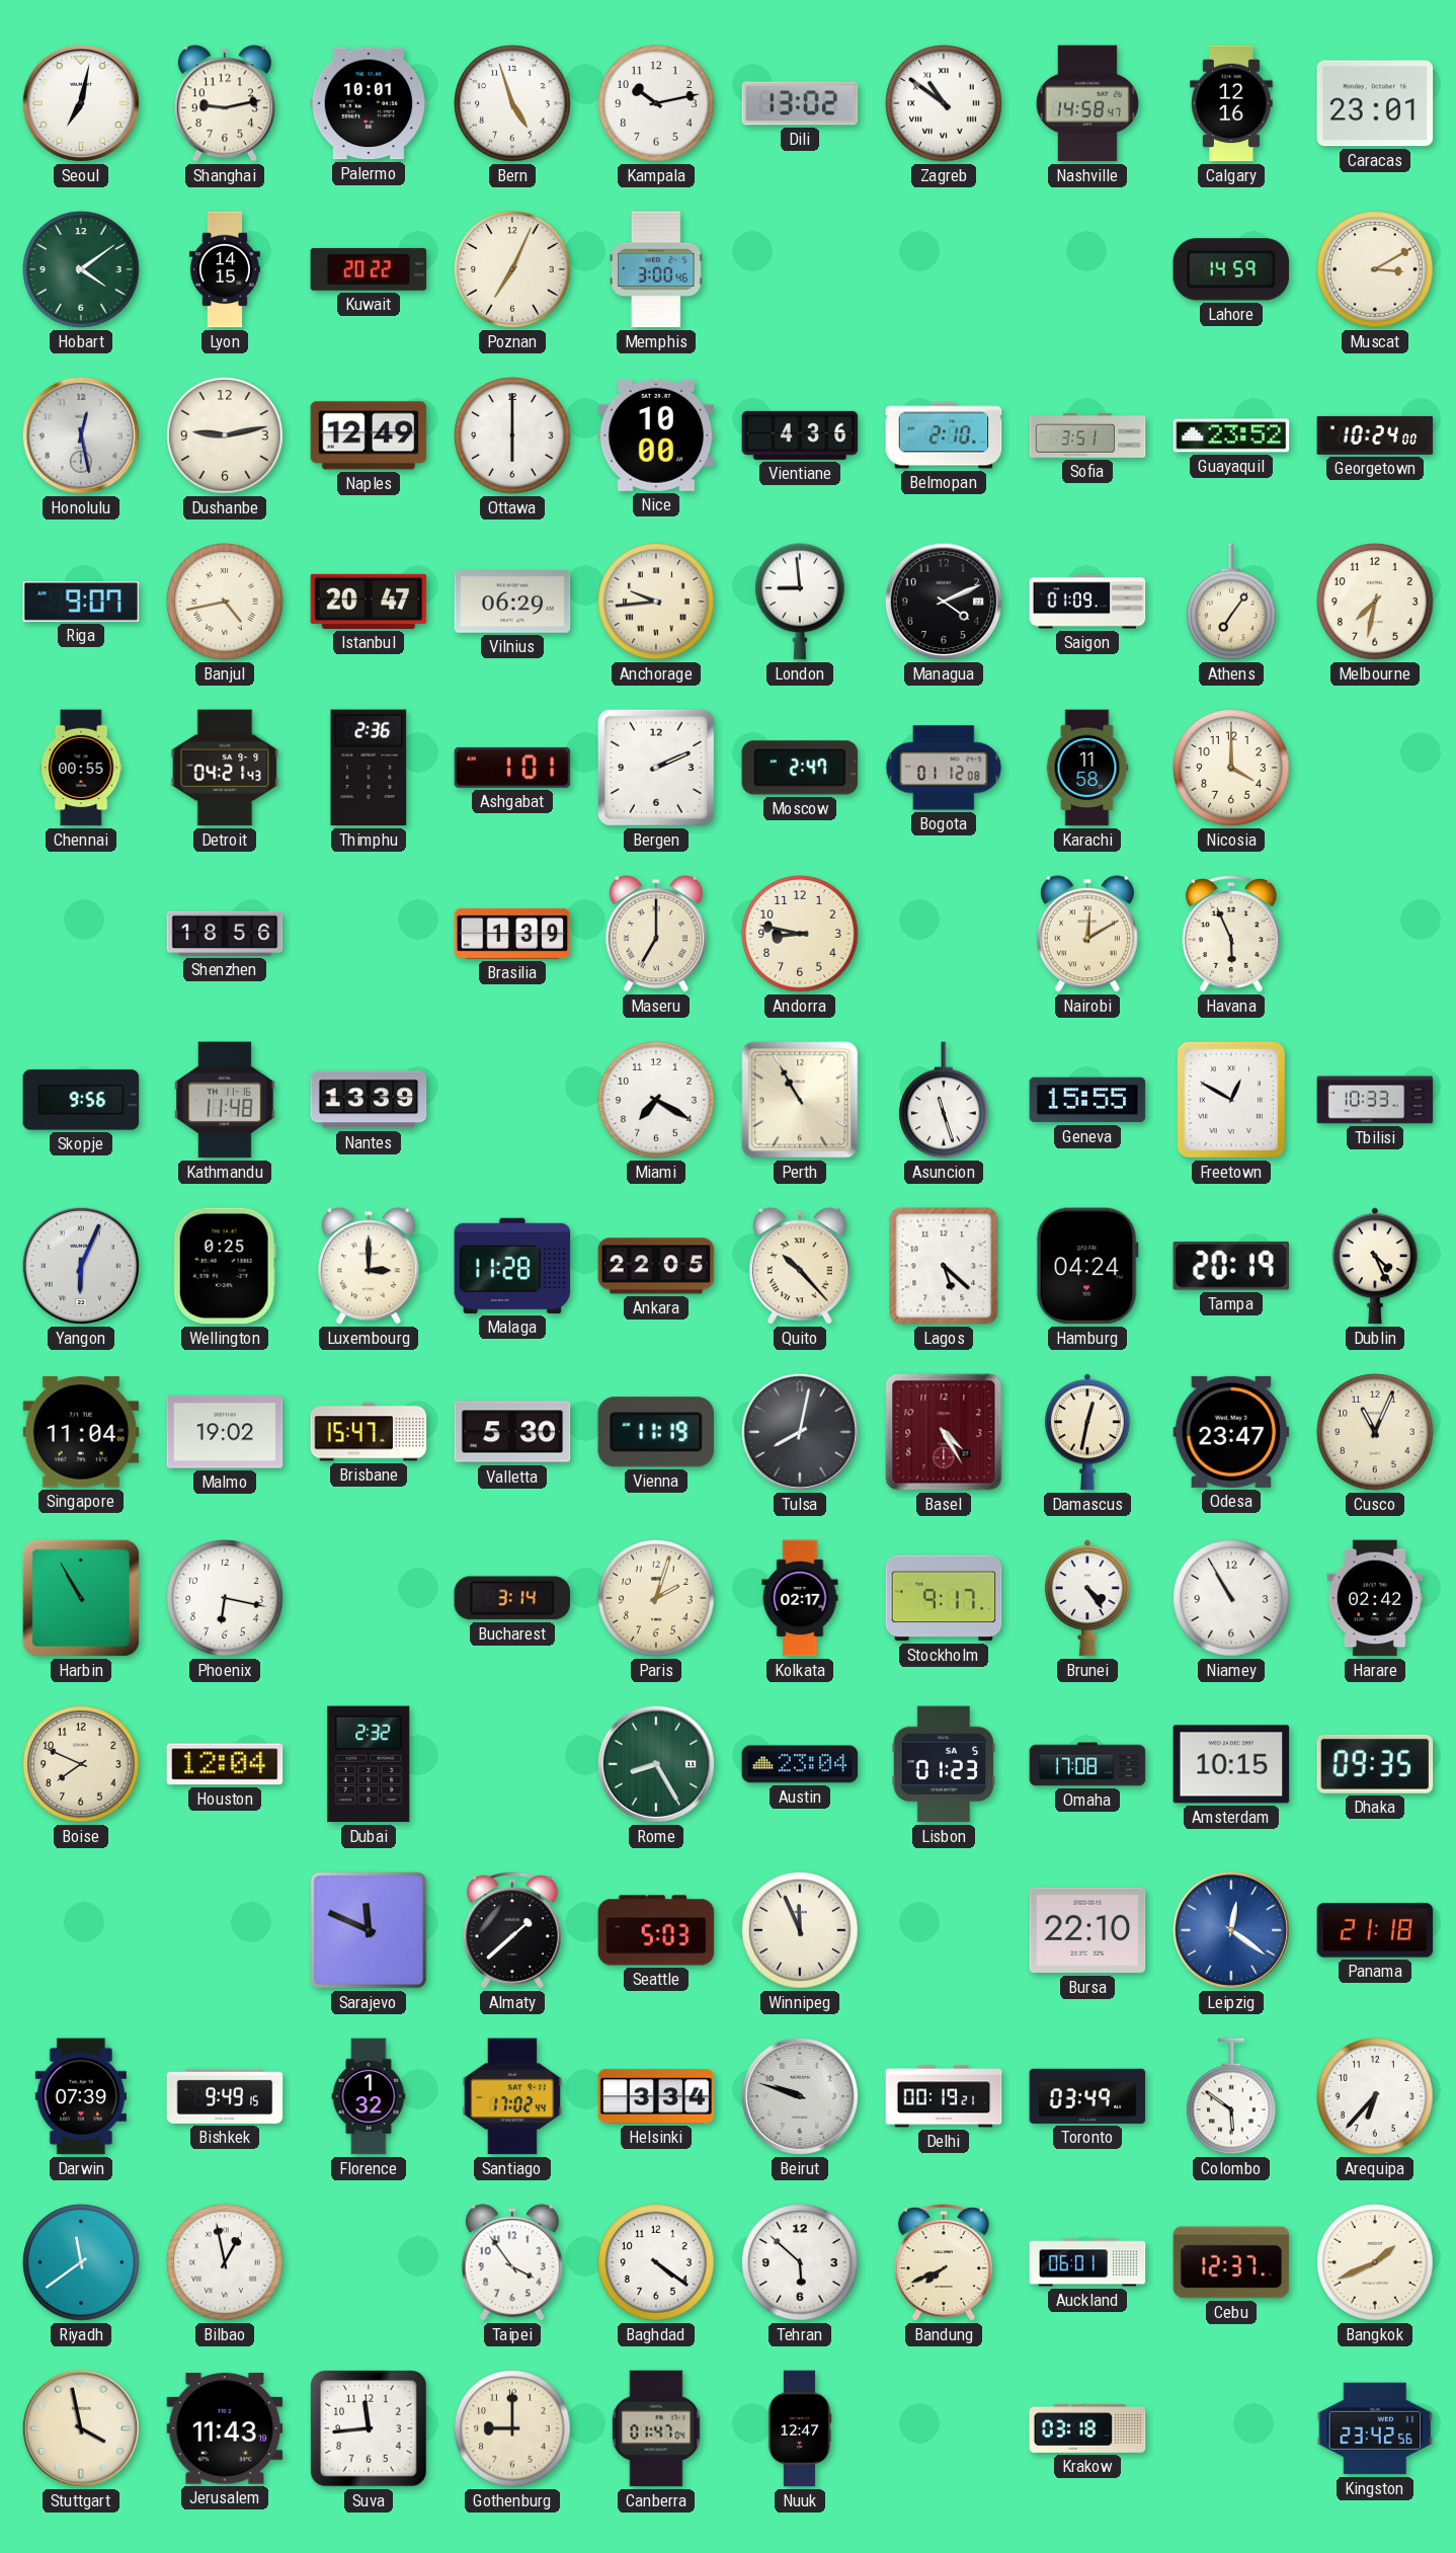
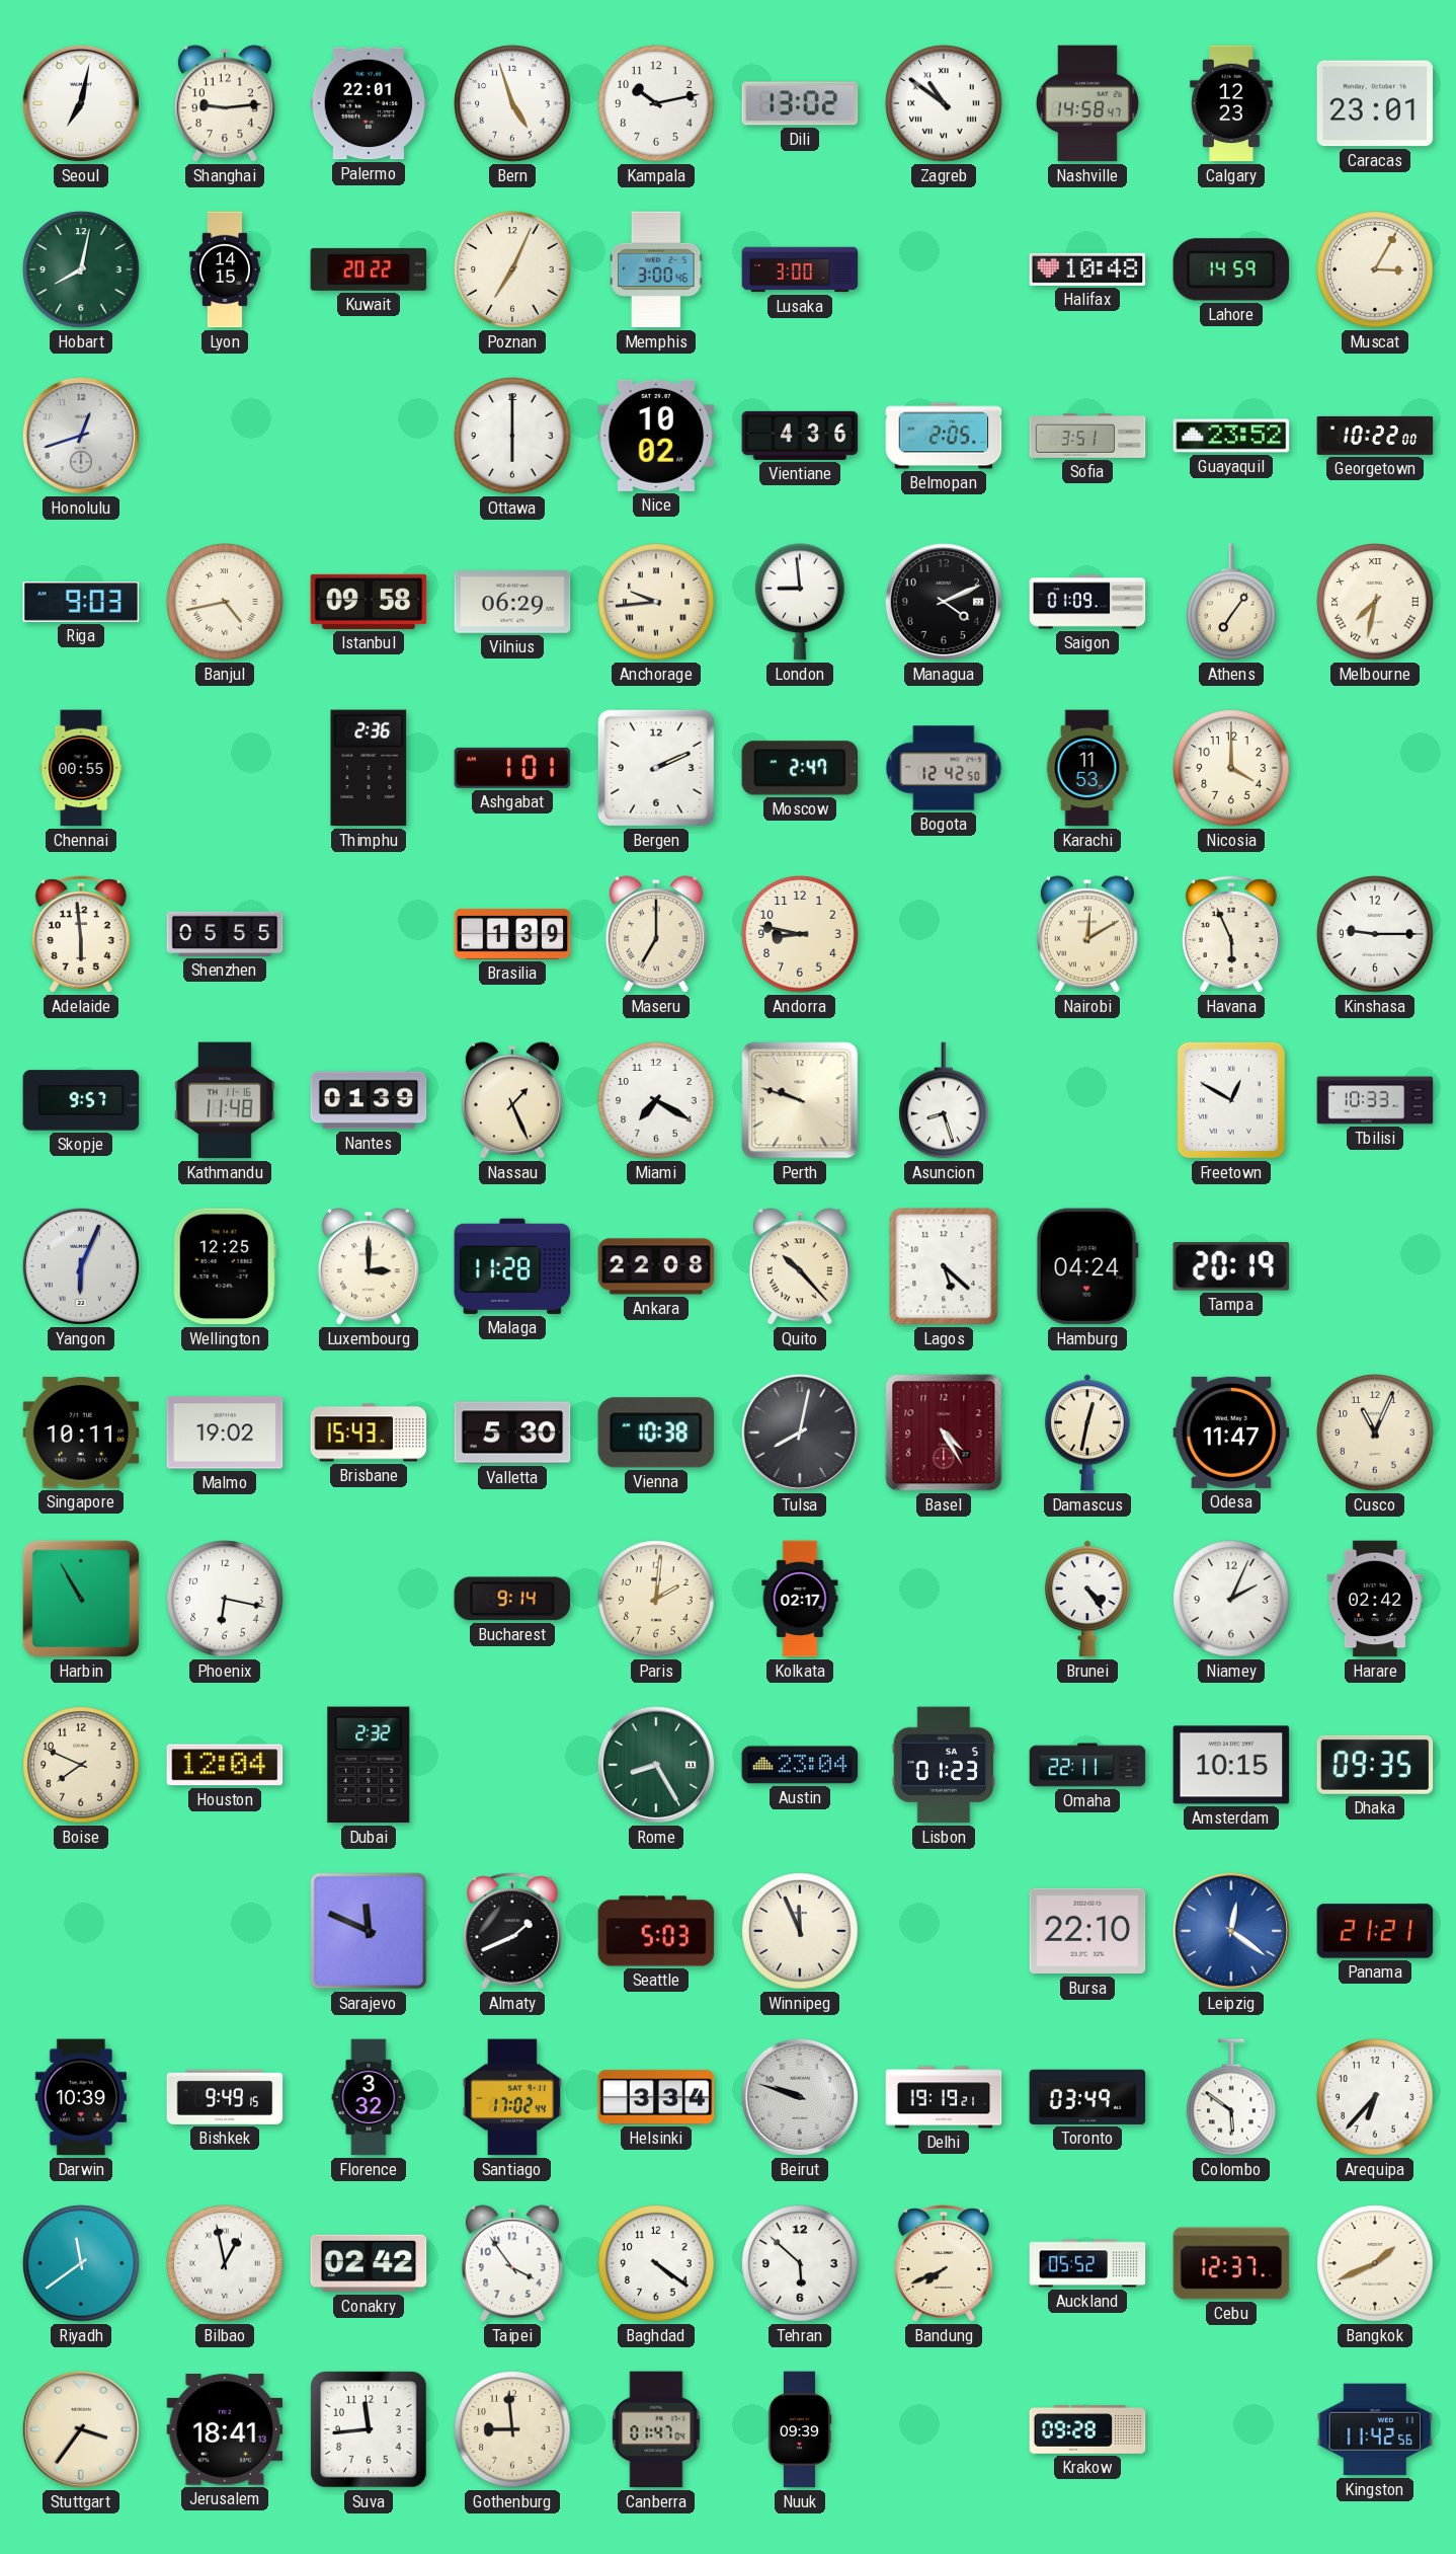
Shanghai: 9:13 -> 9:14
Palermo: 10:01 -> 22:01
Calgary: 12:16 -> 12:23
Hobart: 4:09 -> 8:02
Lusaka: none -> 3:00
Halifax: none -> 10:48
Muscat: 3:10 -> 3:05
Honolulu: 12:28 -> 12:42
Dushanbe: 9:13 -> none
Naples: 12:49 -> none
Nice: 10:00 -> 10:02
Belmopan: 2:10 -> 2:05
Georgetown: 10:24 -> 10:22
Riga: 9:07 -> 9:03
Istanbul: 20:47 -> 09:58
Melbourne numerals: Arabic -> Roman
Detroit: 04:21 -> none
Bogota: 01:12 -> 12:42
Karachi: 11:58 -> 11:53
Adelaide: none -> 5:59
Shenzhen: 18:56 -> 05:55
Kinshasa: none -> 9:15
Skopje: 9:56 -> 9:57
Nantes: 13:39 -> 01:39
Nassau: none -> 1:26
Perth: 10:55 -> 9:48
Asuncion: 11:27 -> 8:27
Geneva: 15:55 -> none
Wellington: 0:25 -> 12:25
Ankara: 22:05 -> 22:08
Dublin: 4:26 -> none
Singapore: 11:04 -> 10:11
Brisbane: 15:47 -> 15:43
Vienna: 11:19 -> 10:38
Odesa: 23:47 -> 11:47
Bucharest: 3:14 -> 9:14
Paris: 2:03 -> 2:01
Stockholm: 9:17 -> none
Niamey: 10:55 -> 2:04
Omaha: 17:08 -> 22:11
Almaty: 1:38 -> 1:41
Panama: 21:18 -> 21:21
Darwin: 07:39 -> 10:39
Florence: 1:32 -> 3:32
Delhi: 00:19 -> 19:19
Conakry: none -> 02:42
Auckland: 06:01 -> 05:52
Stuttgart: 3:58 -> 3:36
Jerusalem: 11:43 -> 18:41
Gothenburg: 9:00 -> 8:59
Nuuk: 12:47 -> 09:39
Krakow: 03:18 -> 09:28
Kingston: 23:42 -> 11:42
